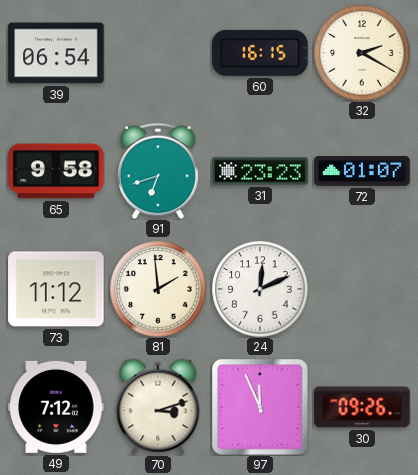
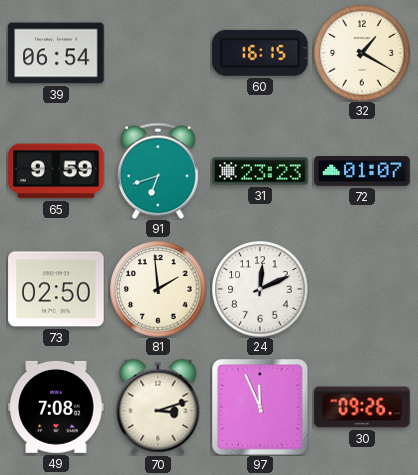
32: 2:20 -> 1:20
65: 9:58 -> 9:59
73: 11:12 -> 02:50
49: 7:12 -> 7:08
